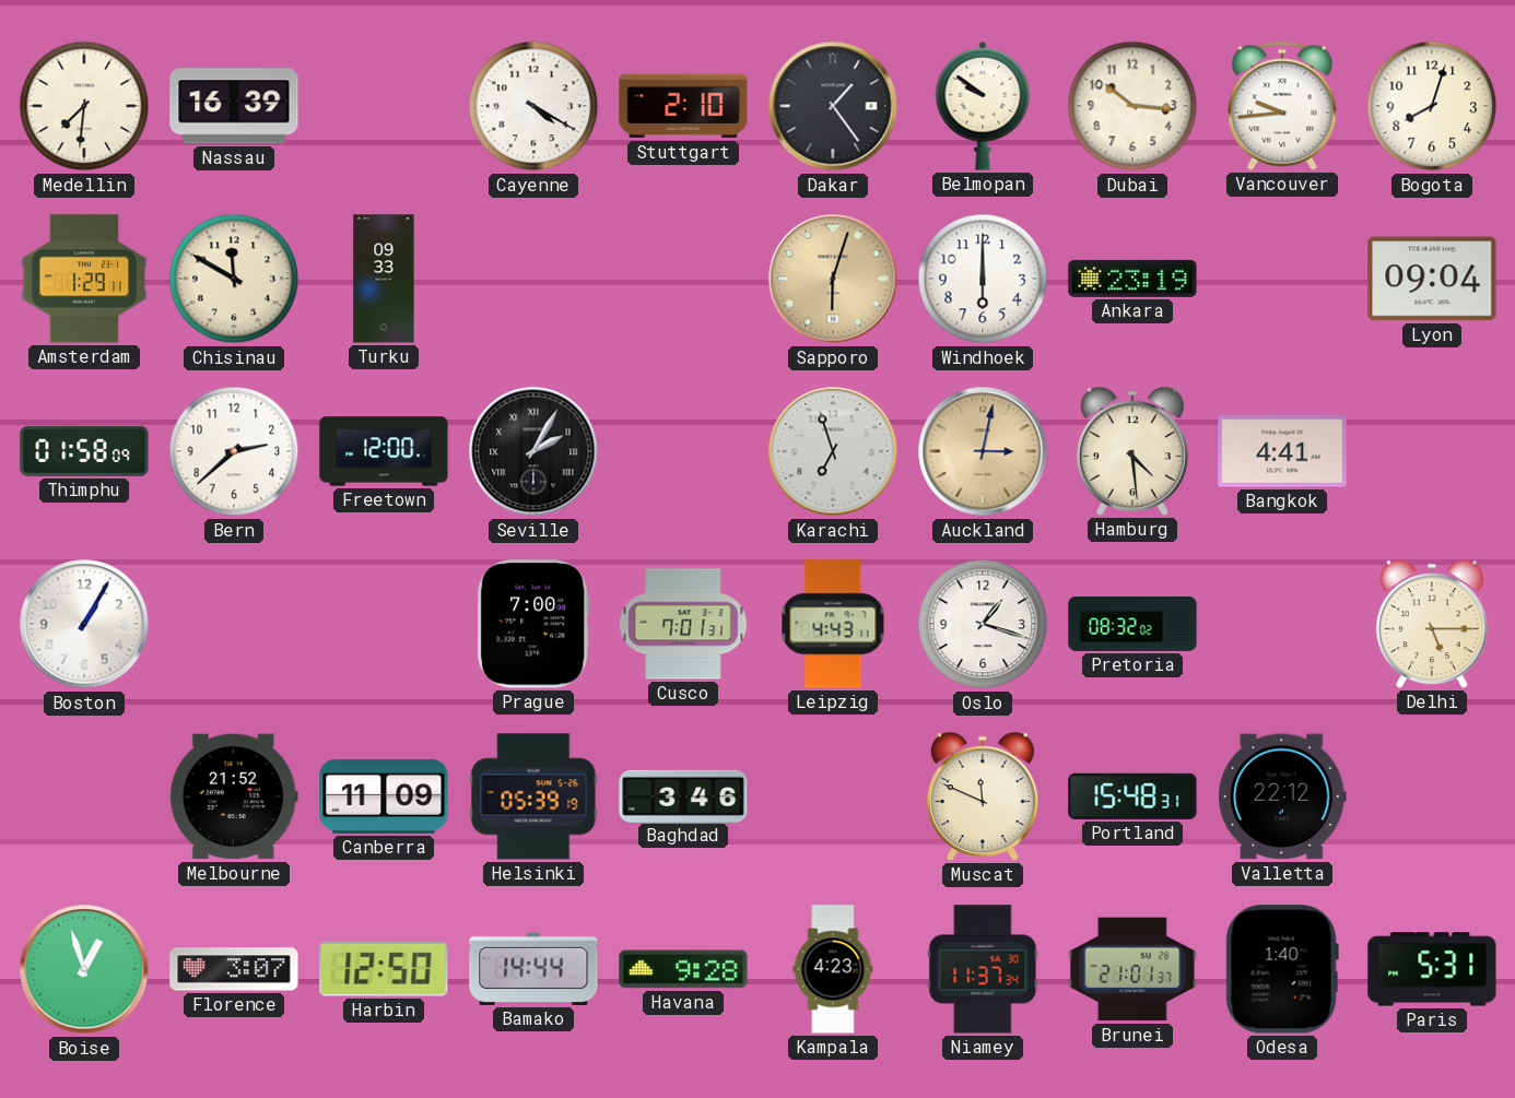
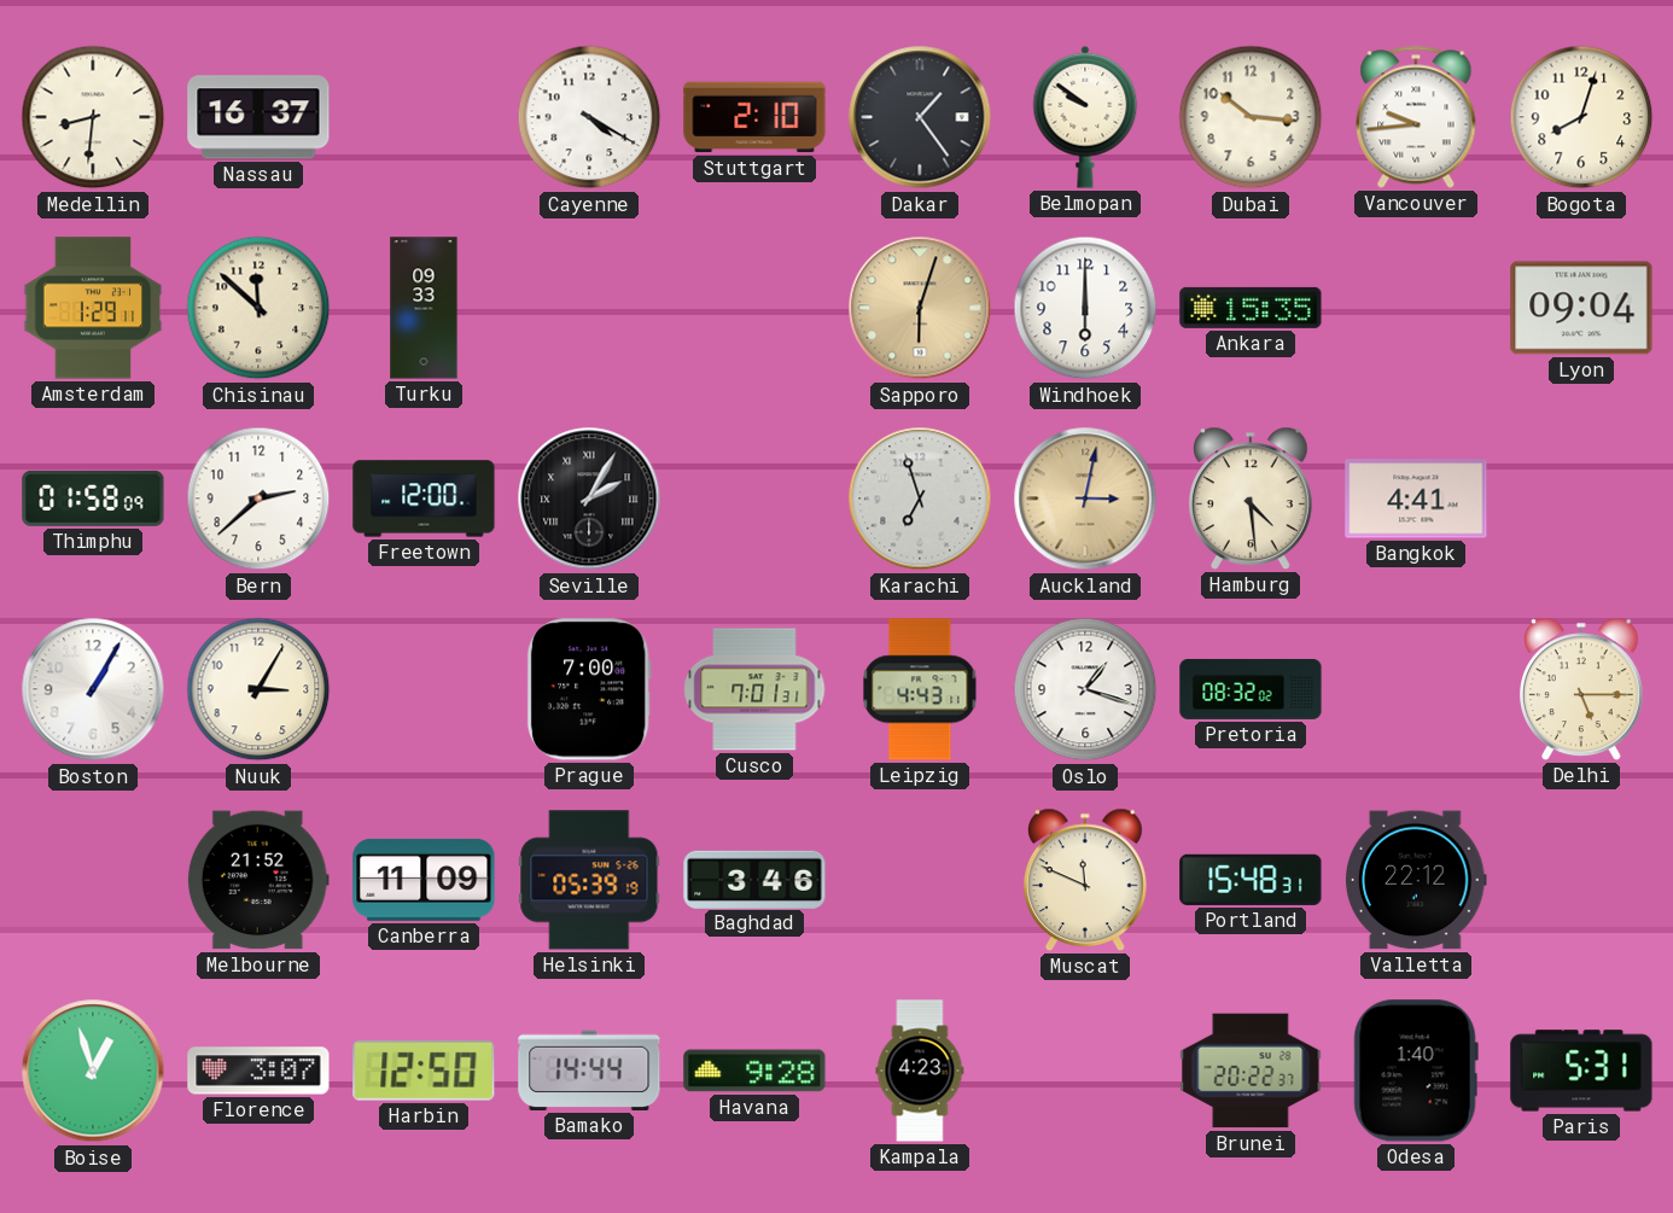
Medellin: 7:31 -> 8:31
Nassau: 16:39 -> 16:37
Chisinau: 11:50 -> 11:52
Ankara: 23:19 -> 15:35
Nuuk: none -> 3:05
Niamey: 11:37 -> none
Brunei: 21:01 -> 20:22
